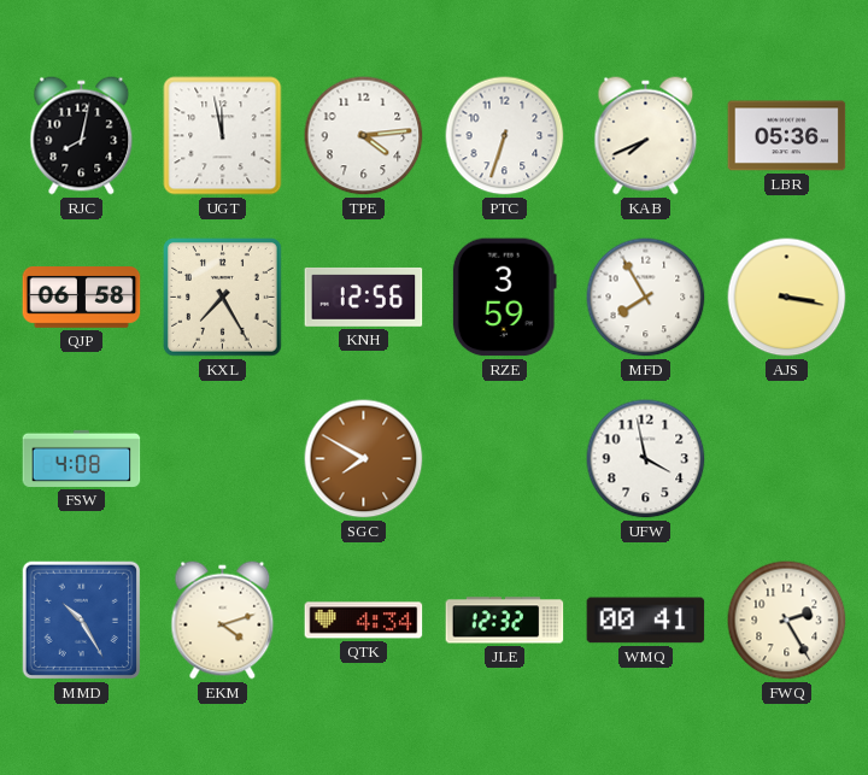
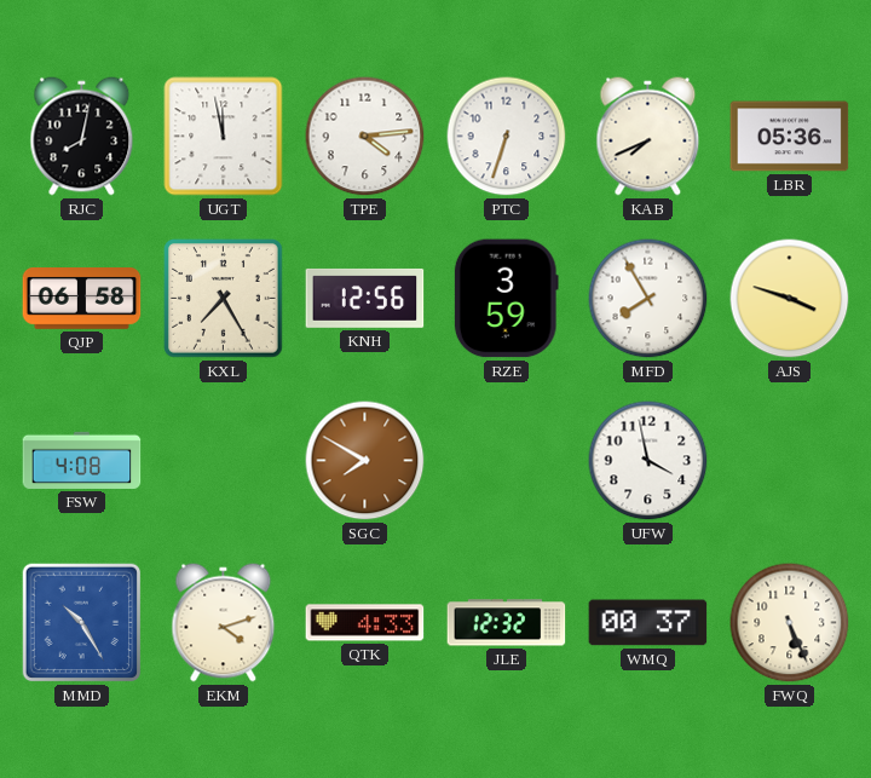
AJS: 3:17 -> 3:48
QTK: 4:34 -> 4:33
WMQ: 00:41 -> 00:37
FWQ: 2:25 -> 5:26
